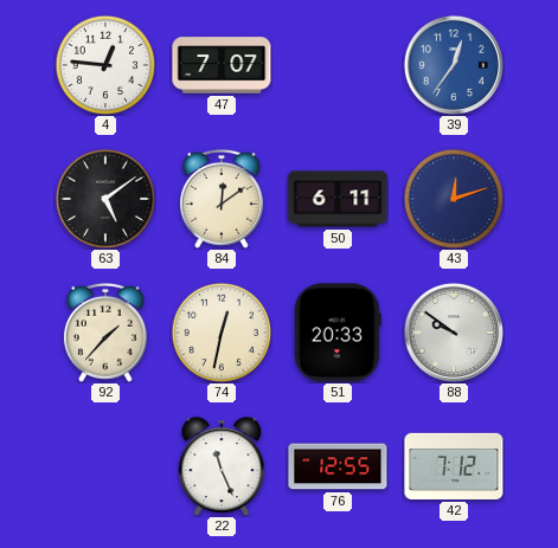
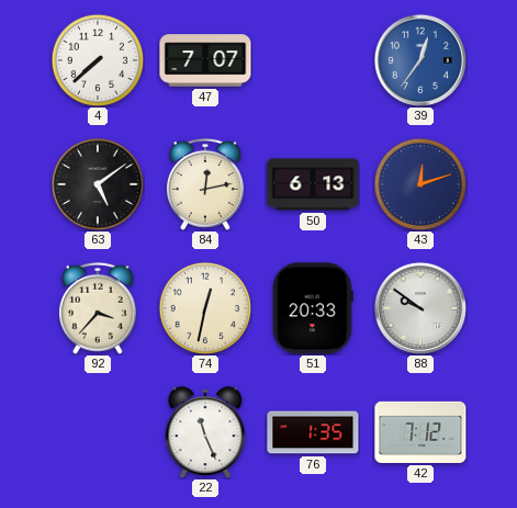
4: 12:46 -> 7:38
84: 12:09 -> 12:13
50: 6:11 -> 6:13
92: 1:37 -> 3:37
76: 12:55 -> 1:35
